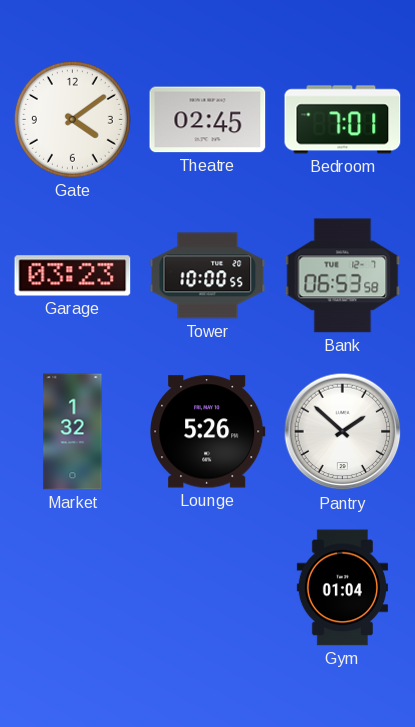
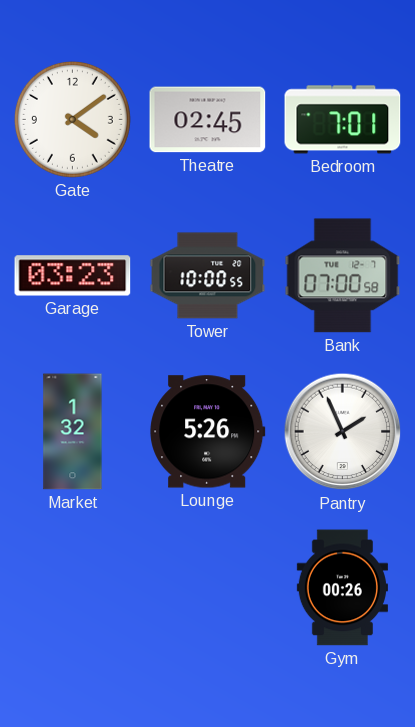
Bank: 06:53 -> 07:00
Pantry: 1:52 -> 1:56
Gym: 01:04 -> 00:26
